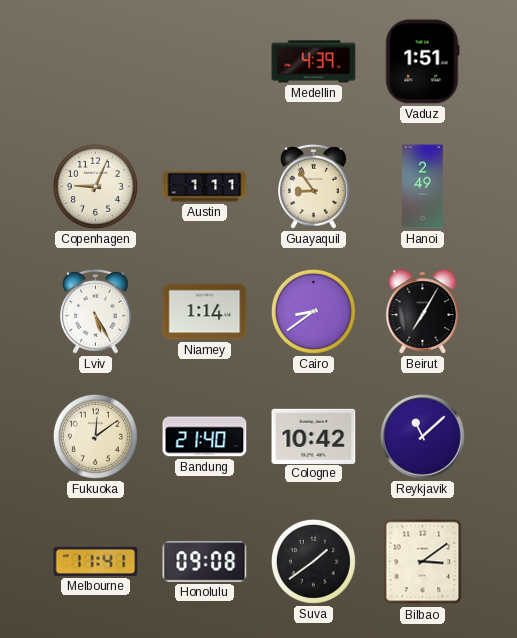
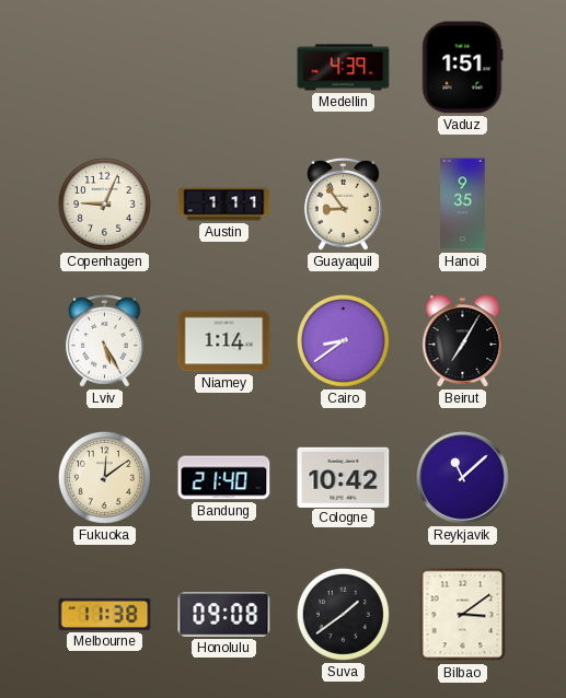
Hanoi: 2:49 -> 9:35
Melbourne: 11:41 -> 11:38
